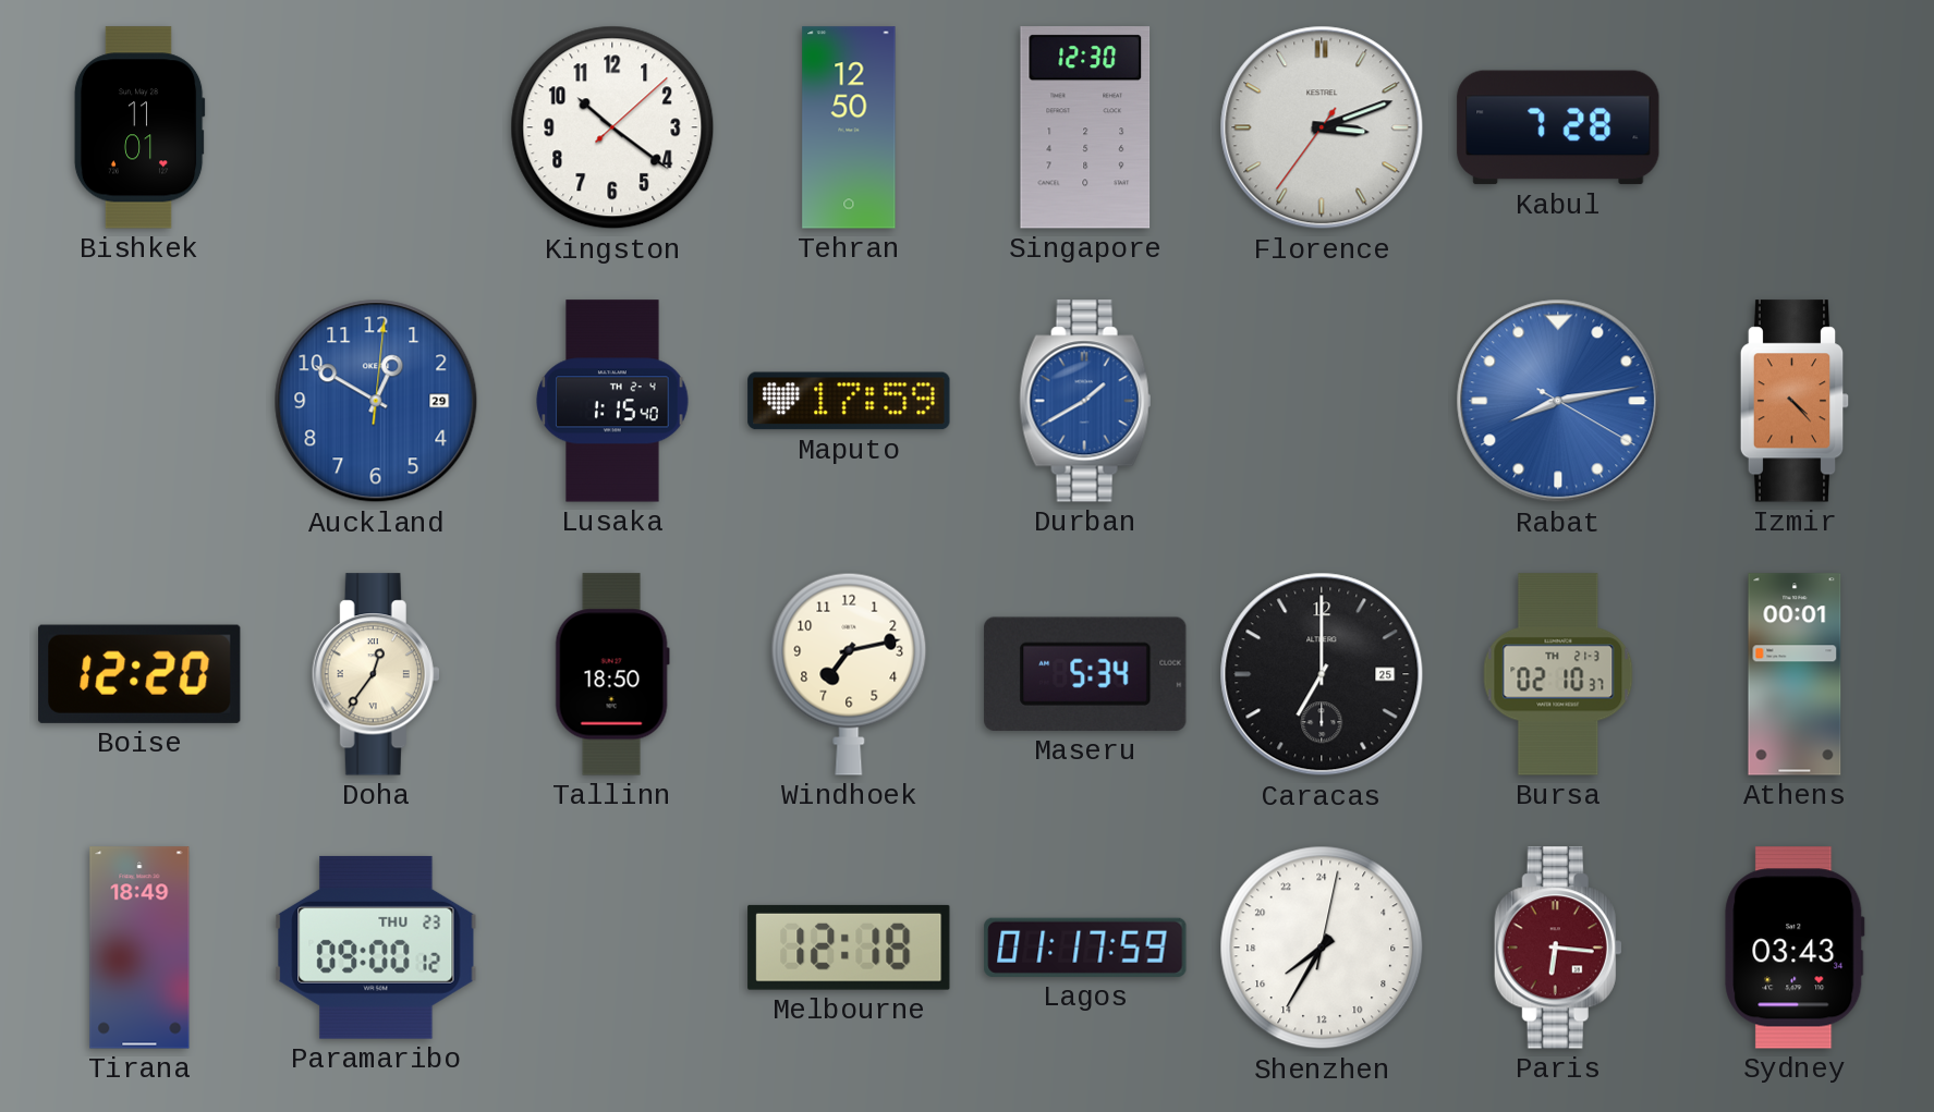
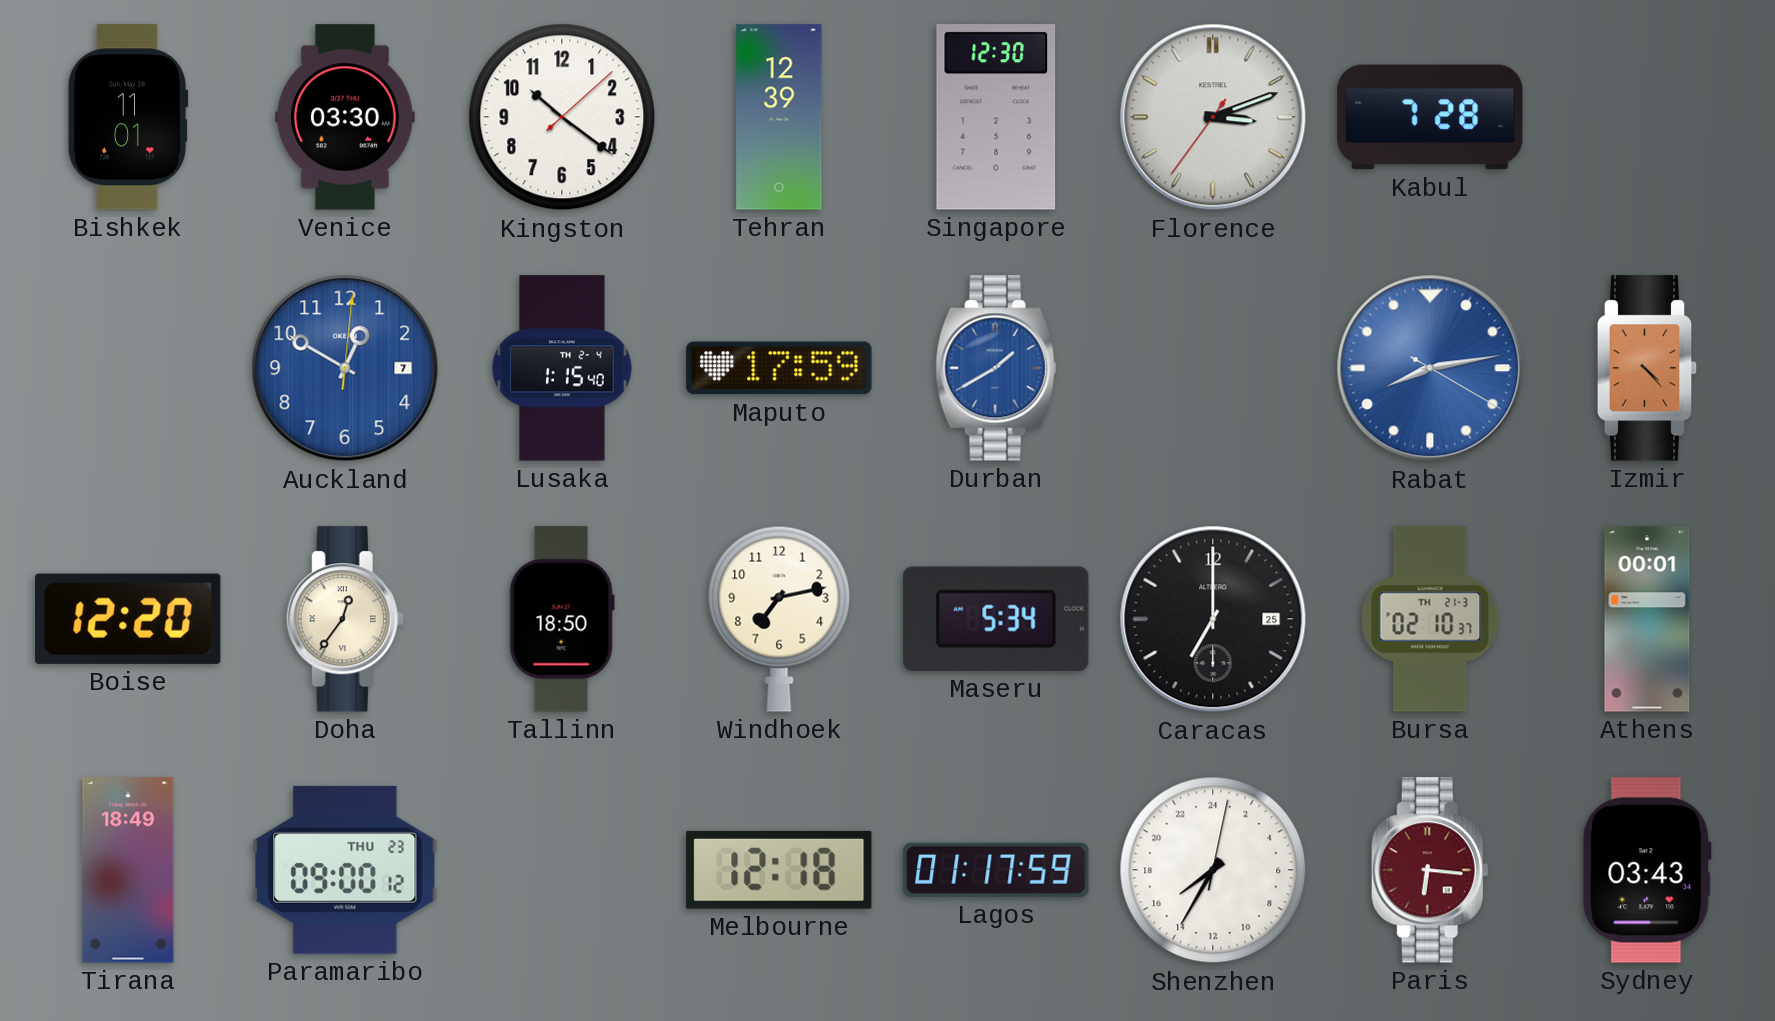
Venice: none -> 03:30
Tehran: 12:50 -> 12:39
Auckland date: 29 -> 7
